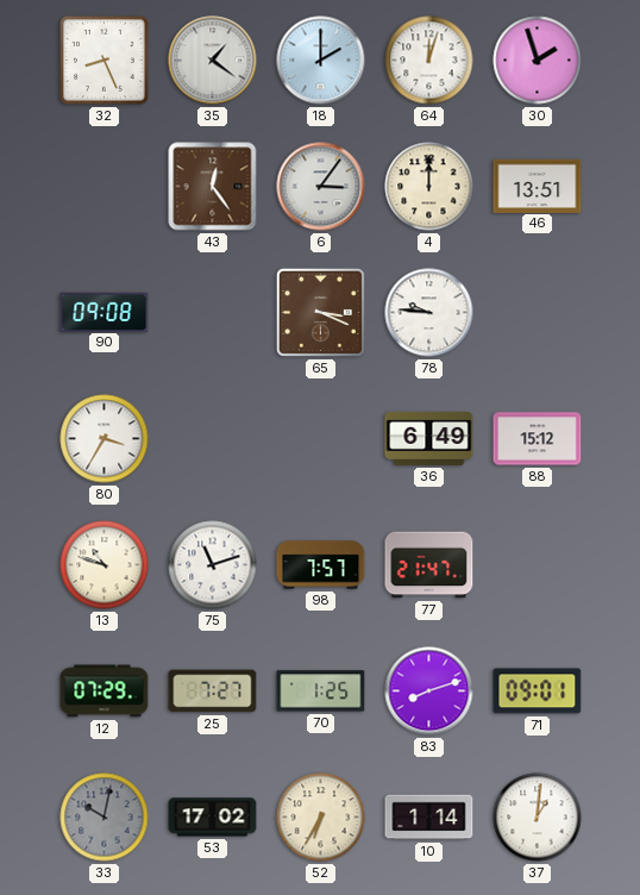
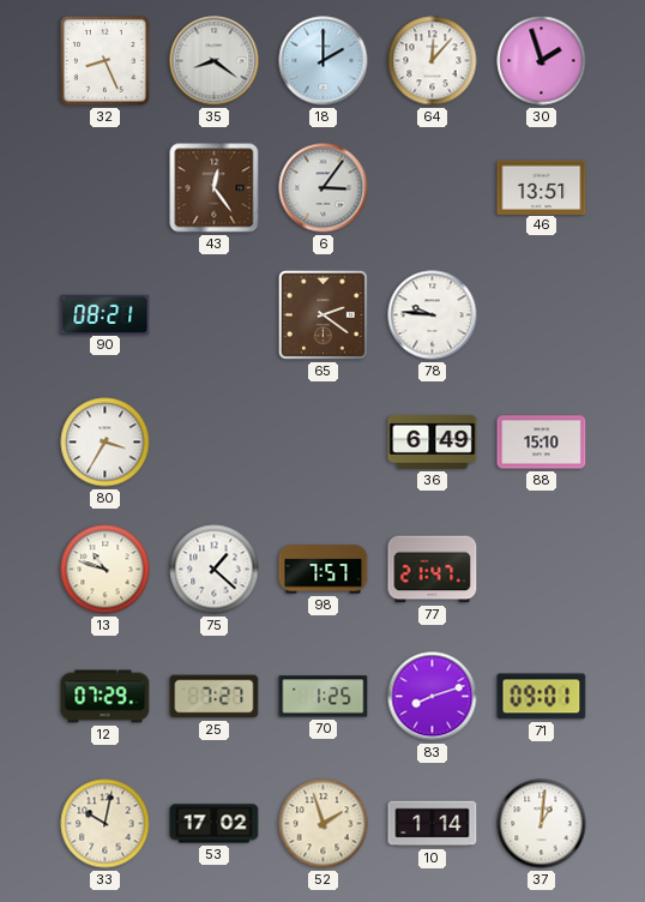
35: 1:21 -> 8:21
64: 12:03 -> 12:07
4: 12:00 -> none
90: 09:08 -> 08:21
65: 3:19 -> 2:21
88: 15:12 -> 15:10
75: 11:12 -> 1:22
33 dial: grey -> cream
52: 6:35 -> 1:57
